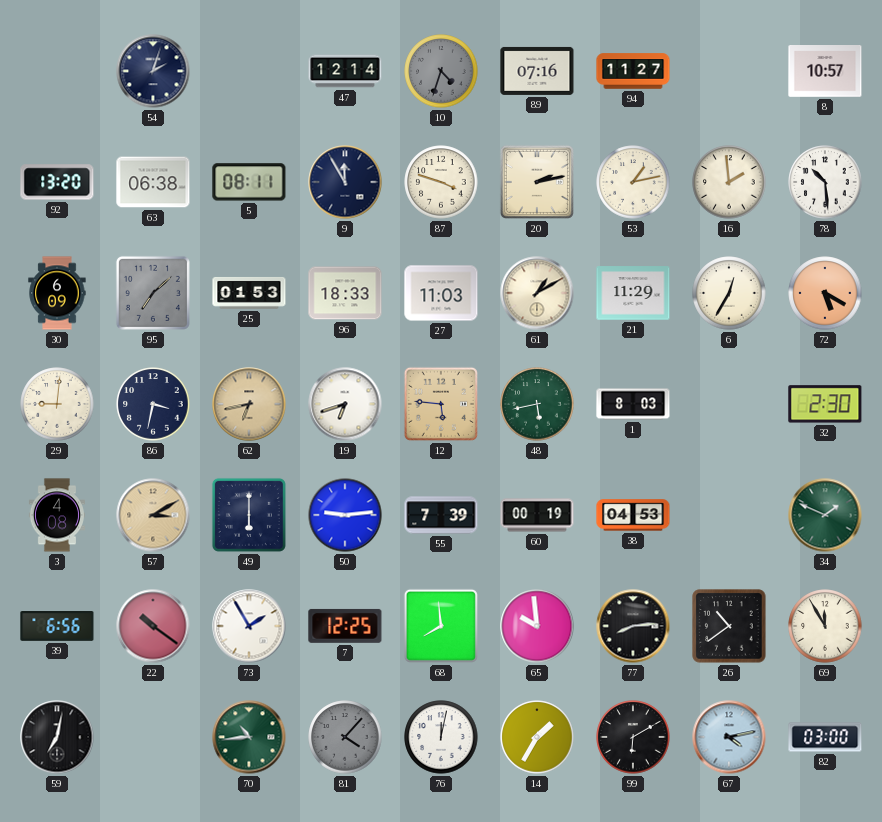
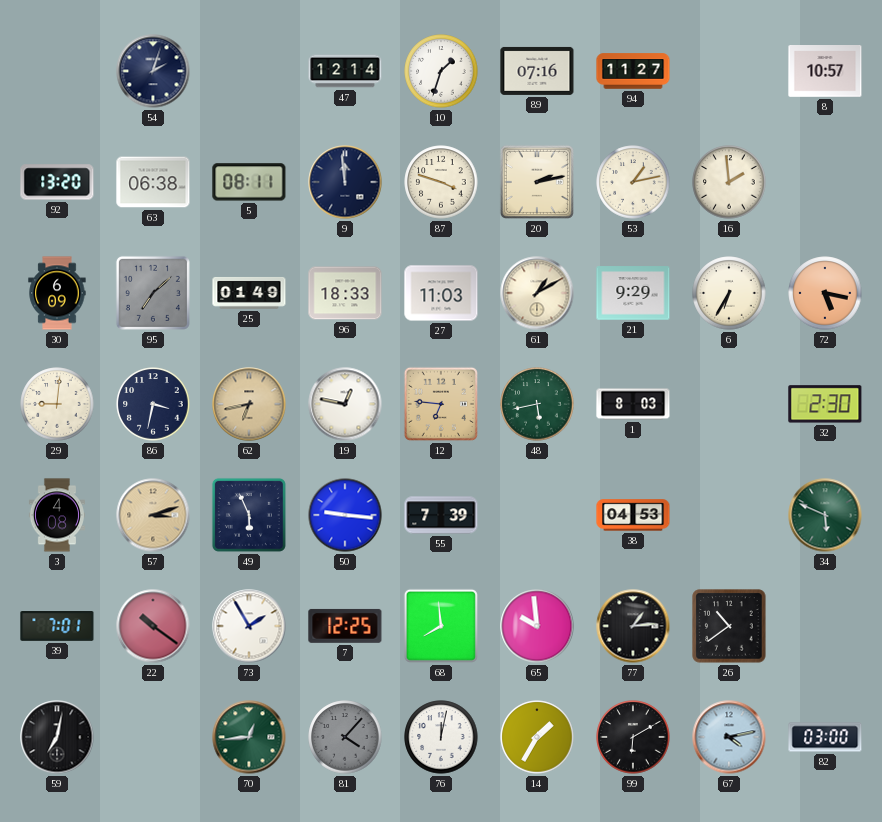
10: 4:33 -> 1:33
10 dial: grey -> white
9: 11:55 -> 11:59
78: 10:29 -> none
25: 01:53 -> 01:49
21: 11:29 -> 9:29
6: 12:35 -> 6:35
72: 5:20 -> 5:17
19: 6:42 -> 12:47
12: 5:46 -> 6:46
57: 3:10 -> 3:12
49: 6:00 -> 5:56
50: 9:14 -> 9:16
60: 00:19 -> none
34: 1:49 -> 5:49
39: 6:56 -> 7:01
77: 8:14 -> 1:14
69: 11:55 -> none
70: 10:44 -> 12:44
